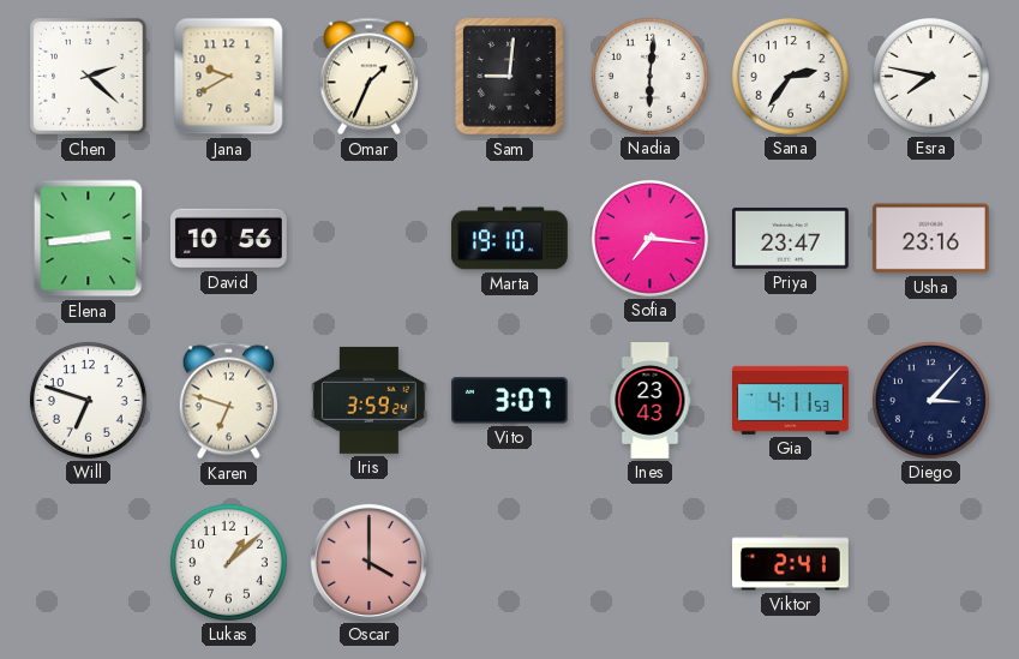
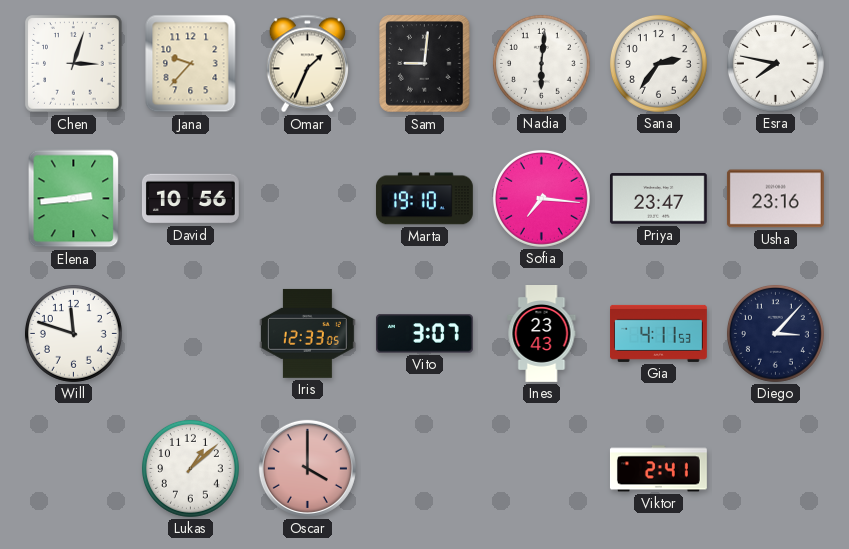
Chen: 2:22 -> 3:03
Jana: 9:40 -> 9:37
Will: 6:48 -> 11:48
Karen: 6:48 -> none
Iris: 3:59 -> 12:33
